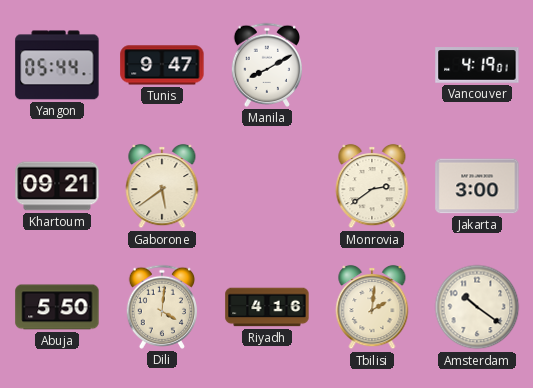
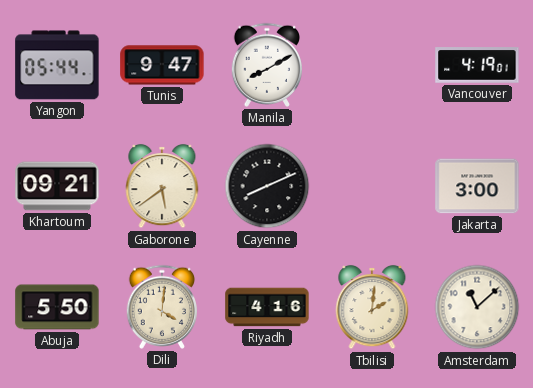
Cayenne: none -> 8:11
Monrovia: 2:39 -> none
Amsterdam: 10:21 -> 11:08
